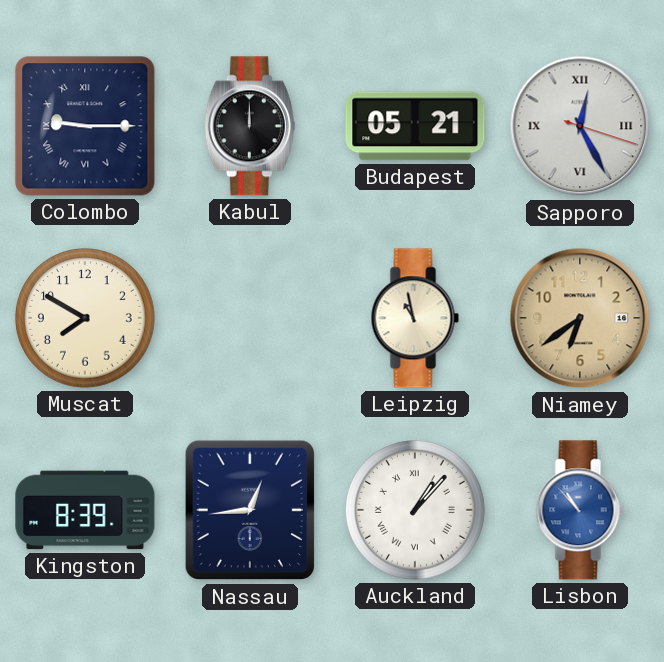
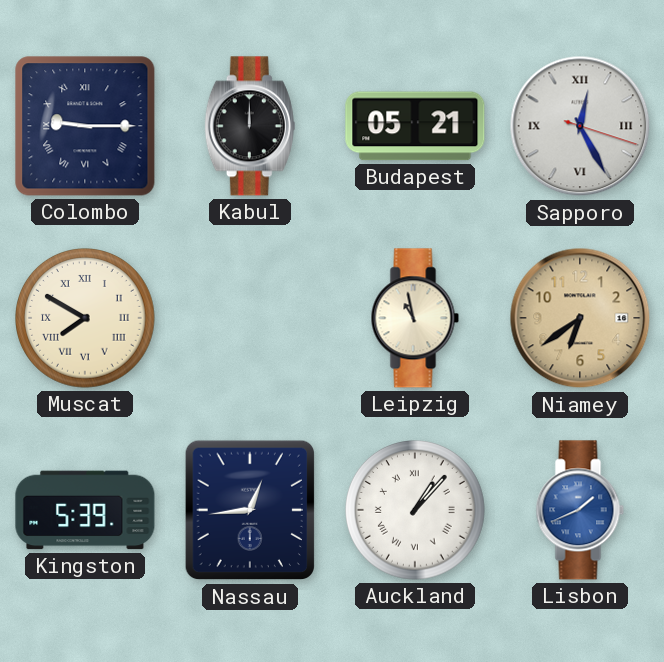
Muscat numerals: Arabic -> Roman
Kingston: 8:39 -> 5:39
Lisbon: 10:53 -> 1:41
